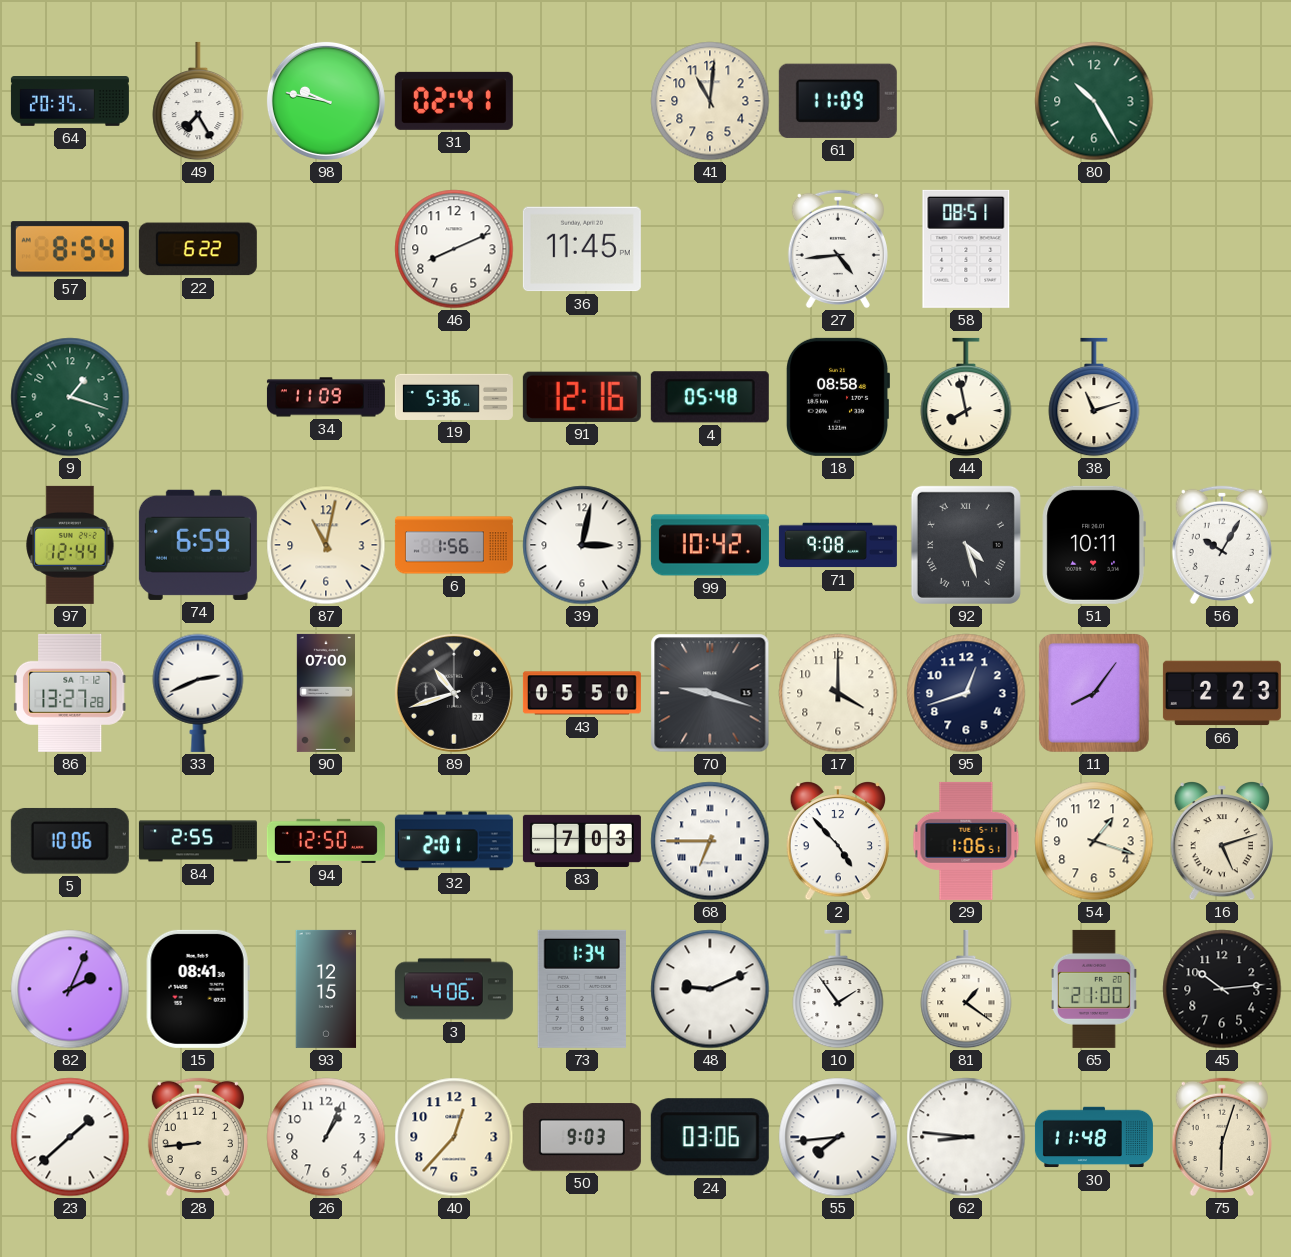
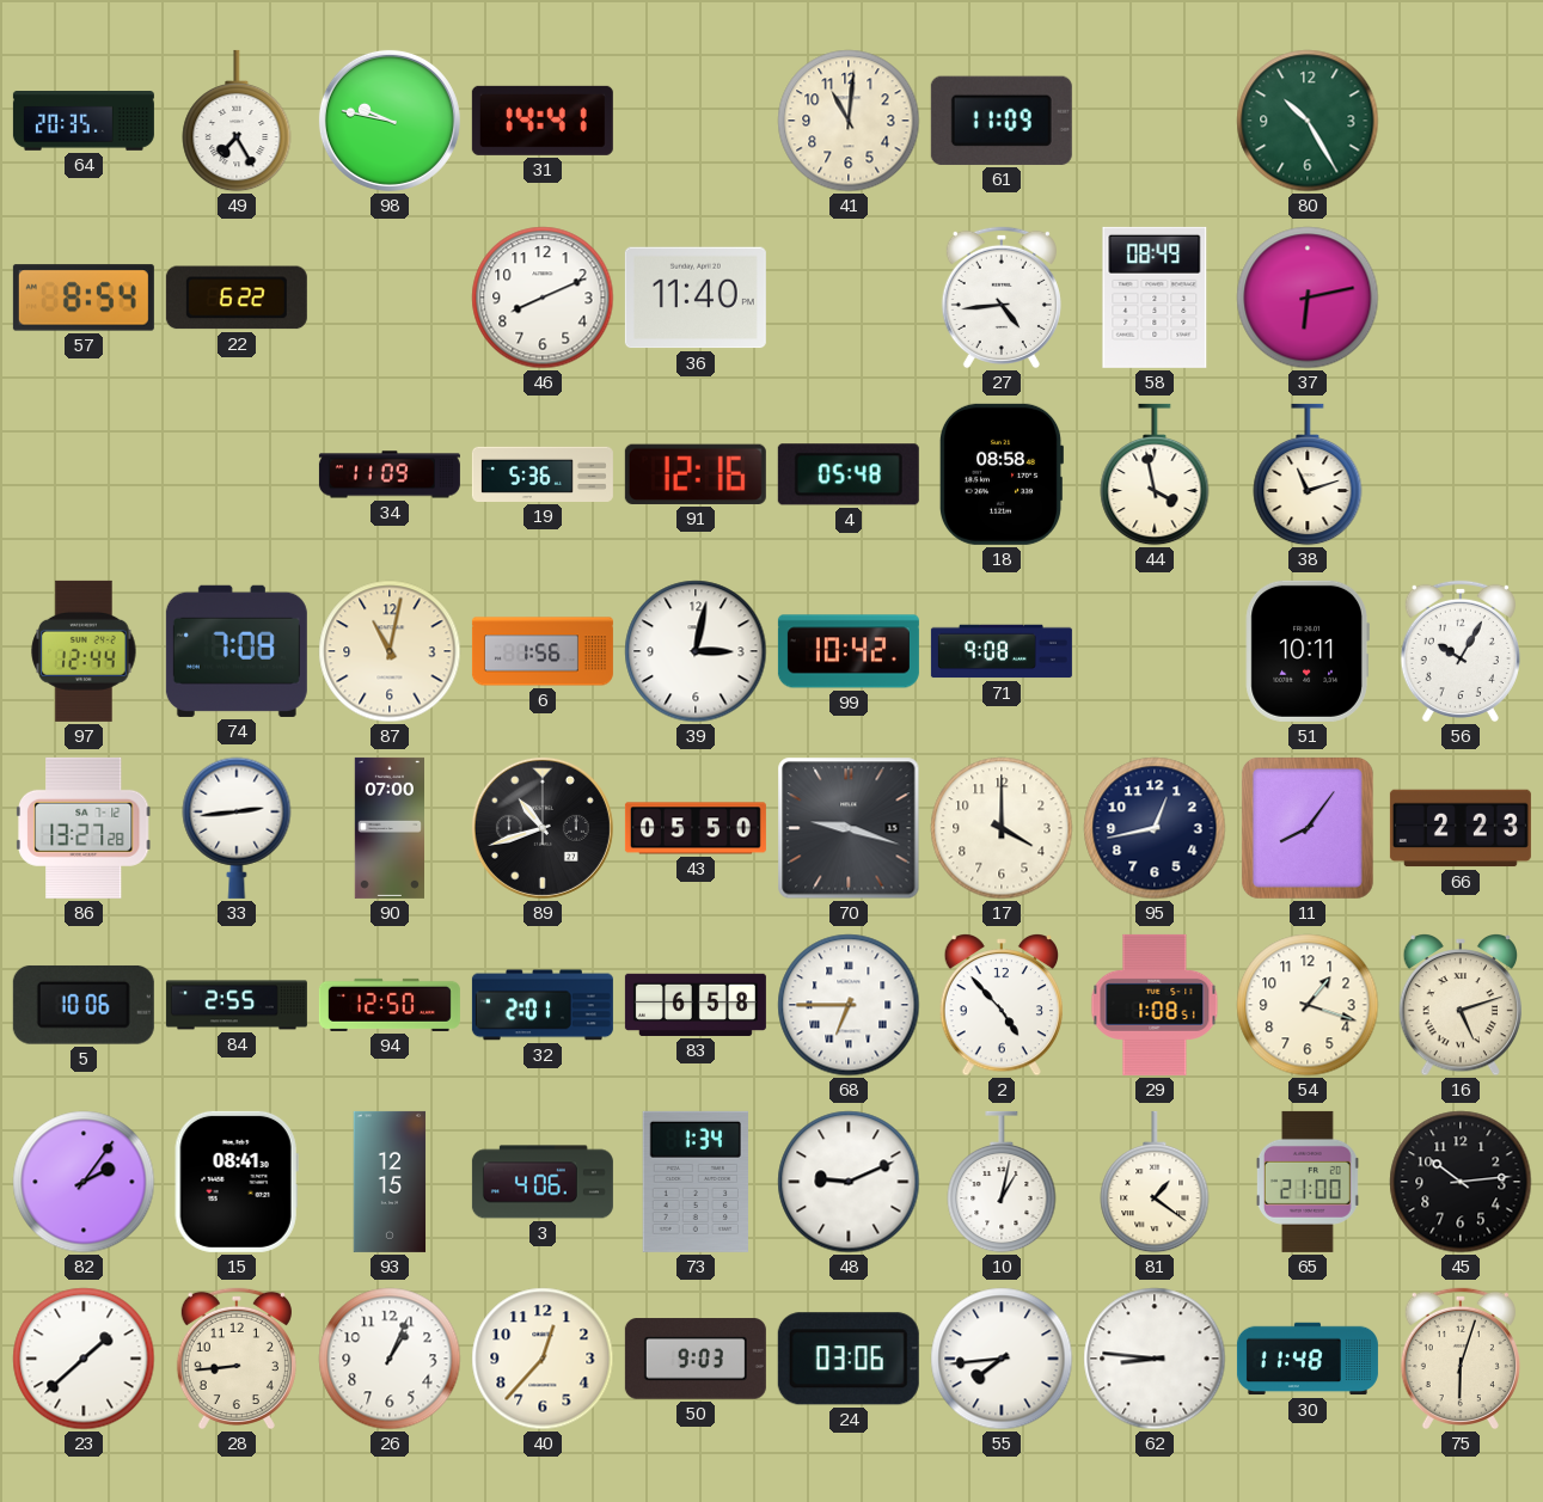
31: 02:41 -> 14:41
36: 11:45 -> 11:40
58: 08:51 -> 08:49
37: none -> 6:13
9: 1:18 -> none
44: 7:58 -> 3:58
74: 6:59 -> 7:08
92: 4:27 -> none
33: 2:41 -> 2:44
95: 12:42 -> 12:43
83: 7:03 -> 6:58
29: 1:06 -> 1:08
82: 2:04 -> 2:06
10: 1:54 -> 1:02
